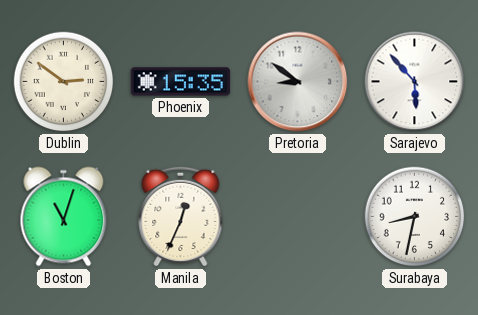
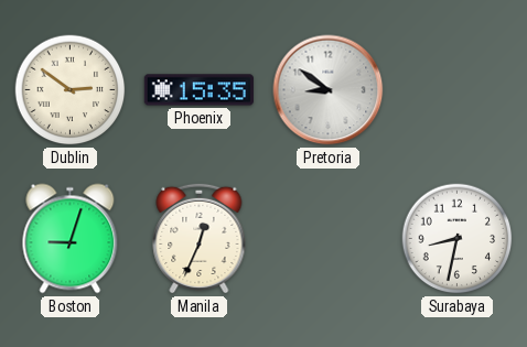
Sarajevo: 5:53 -> none
Boston: 11:03 -> 9:03
